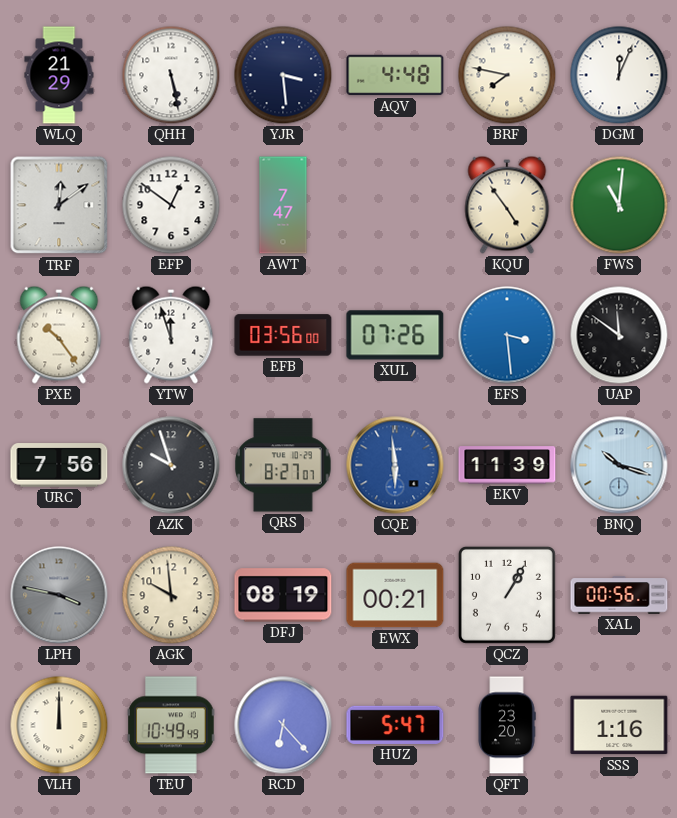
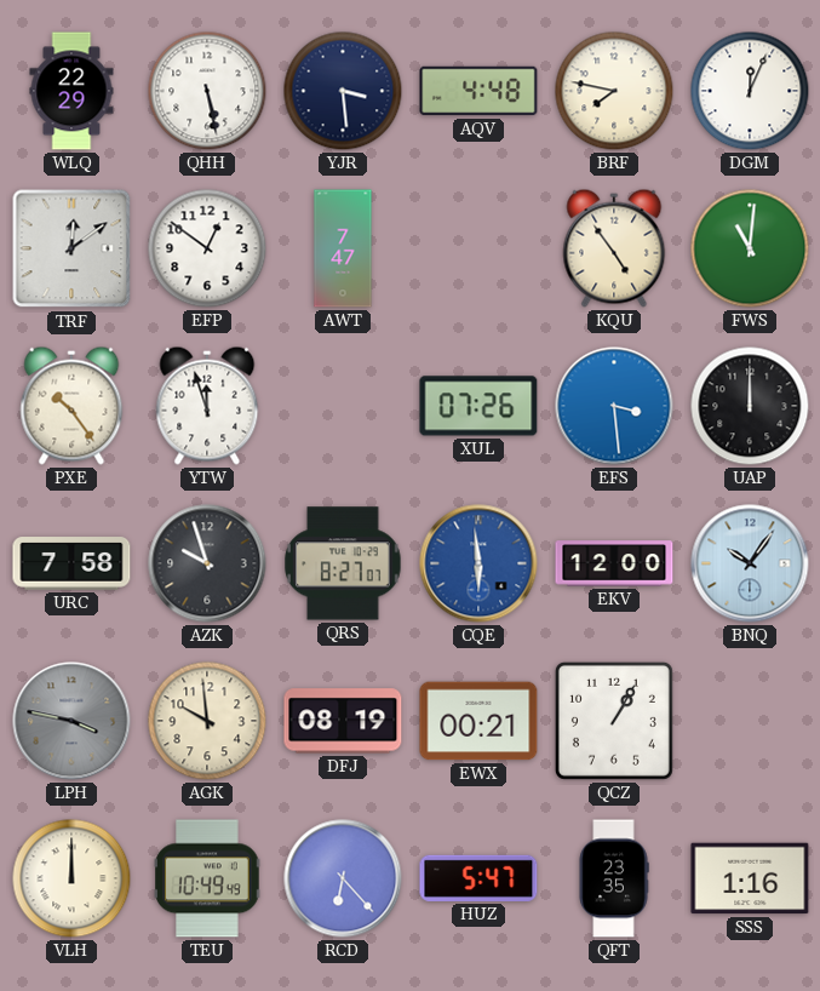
WLQ: 21:29 -> 22:29
EFB: 03:56 -> none
UAP: 11:51 -> 12:00
URC: 7:56 -> 7:58
EKV: 11:39 -> 12:00
BNQ: 10:18 -> 10:06
XAL: 00:56 -> none
QFT: 23:20 -> 23:35
